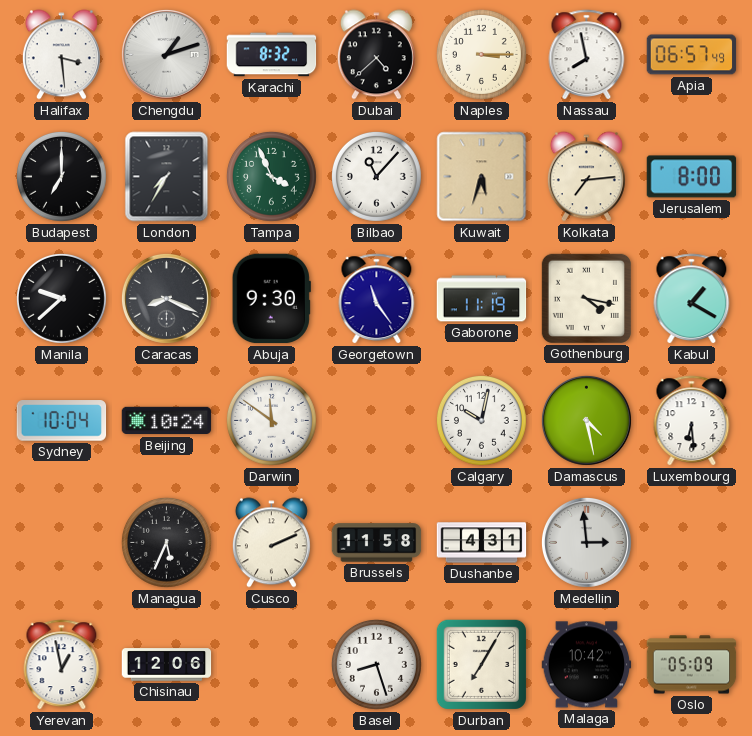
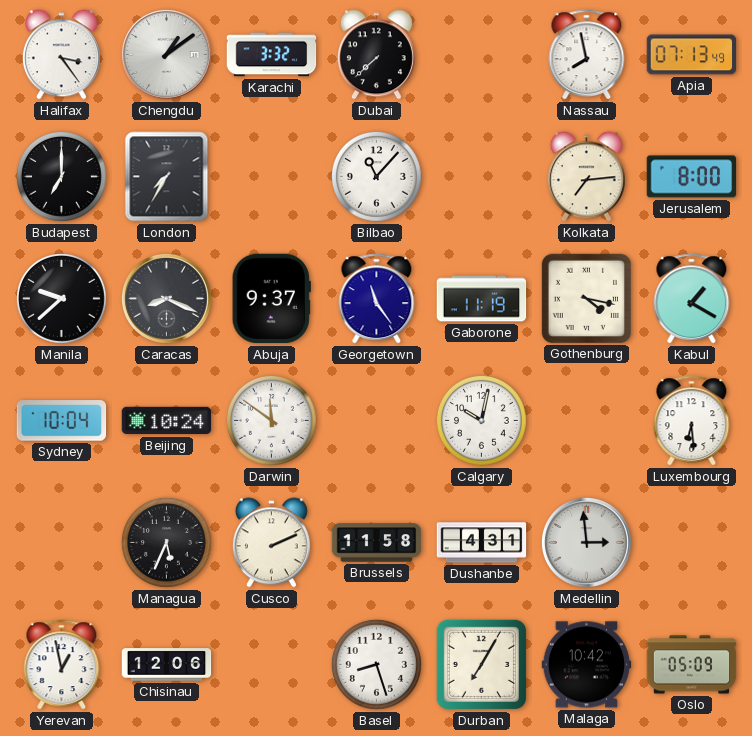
Halifax: 3:29 -> 3:24
Chengdu: 1:12 -> 1:09
Karachi: 8:32 -> 3:32
Dubai: 4:38 -> 7:38
Naples: 3:15 -> none
Apia: 06:57 -> 07:13
Tampa: 3:56 -> none
Kuwait: 5:33 -> none
Abuja: 9:30 -> 9:37
Damascus: 4:28 -> none
